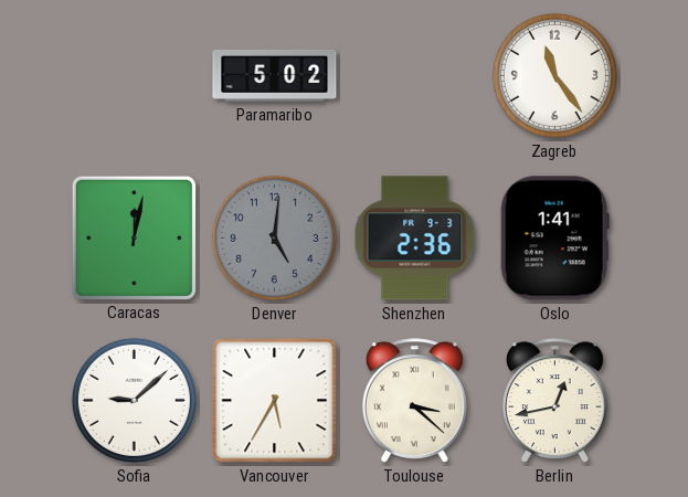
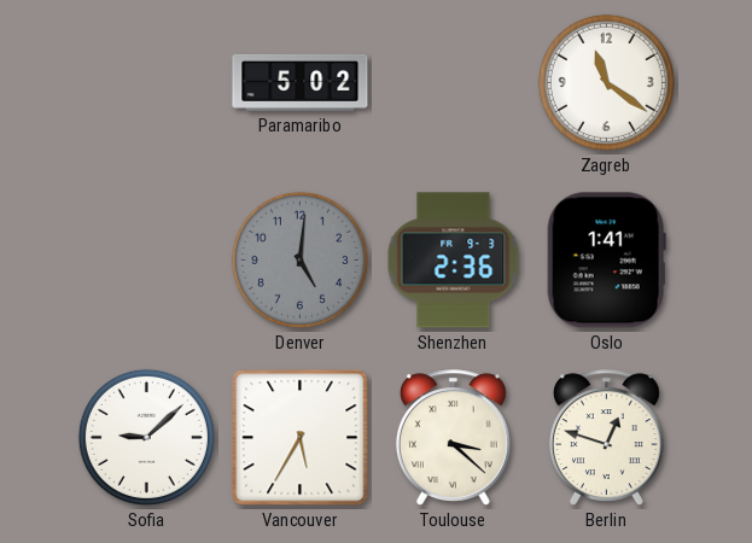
Zagreb: 11:24 -> 11:21
Caracas: 12:02 -> none
Berlin: 12:43 -> 12:48
